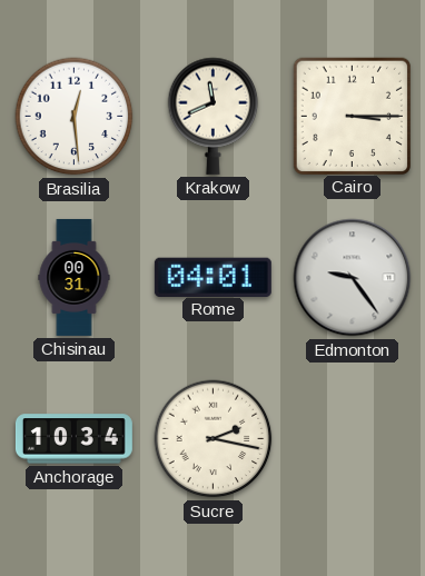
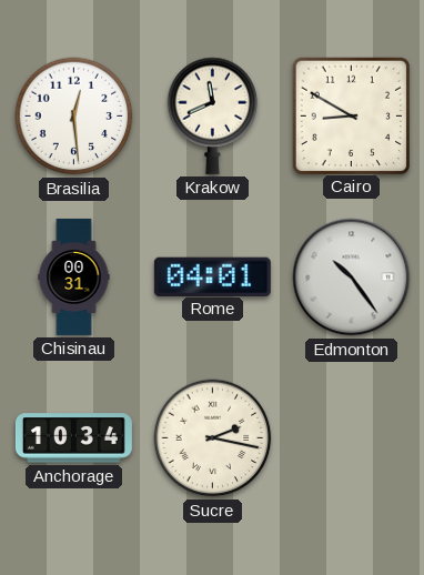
Cairo: 3:15 -> 8:50
Edmonton: 9:24 -> 10:24
